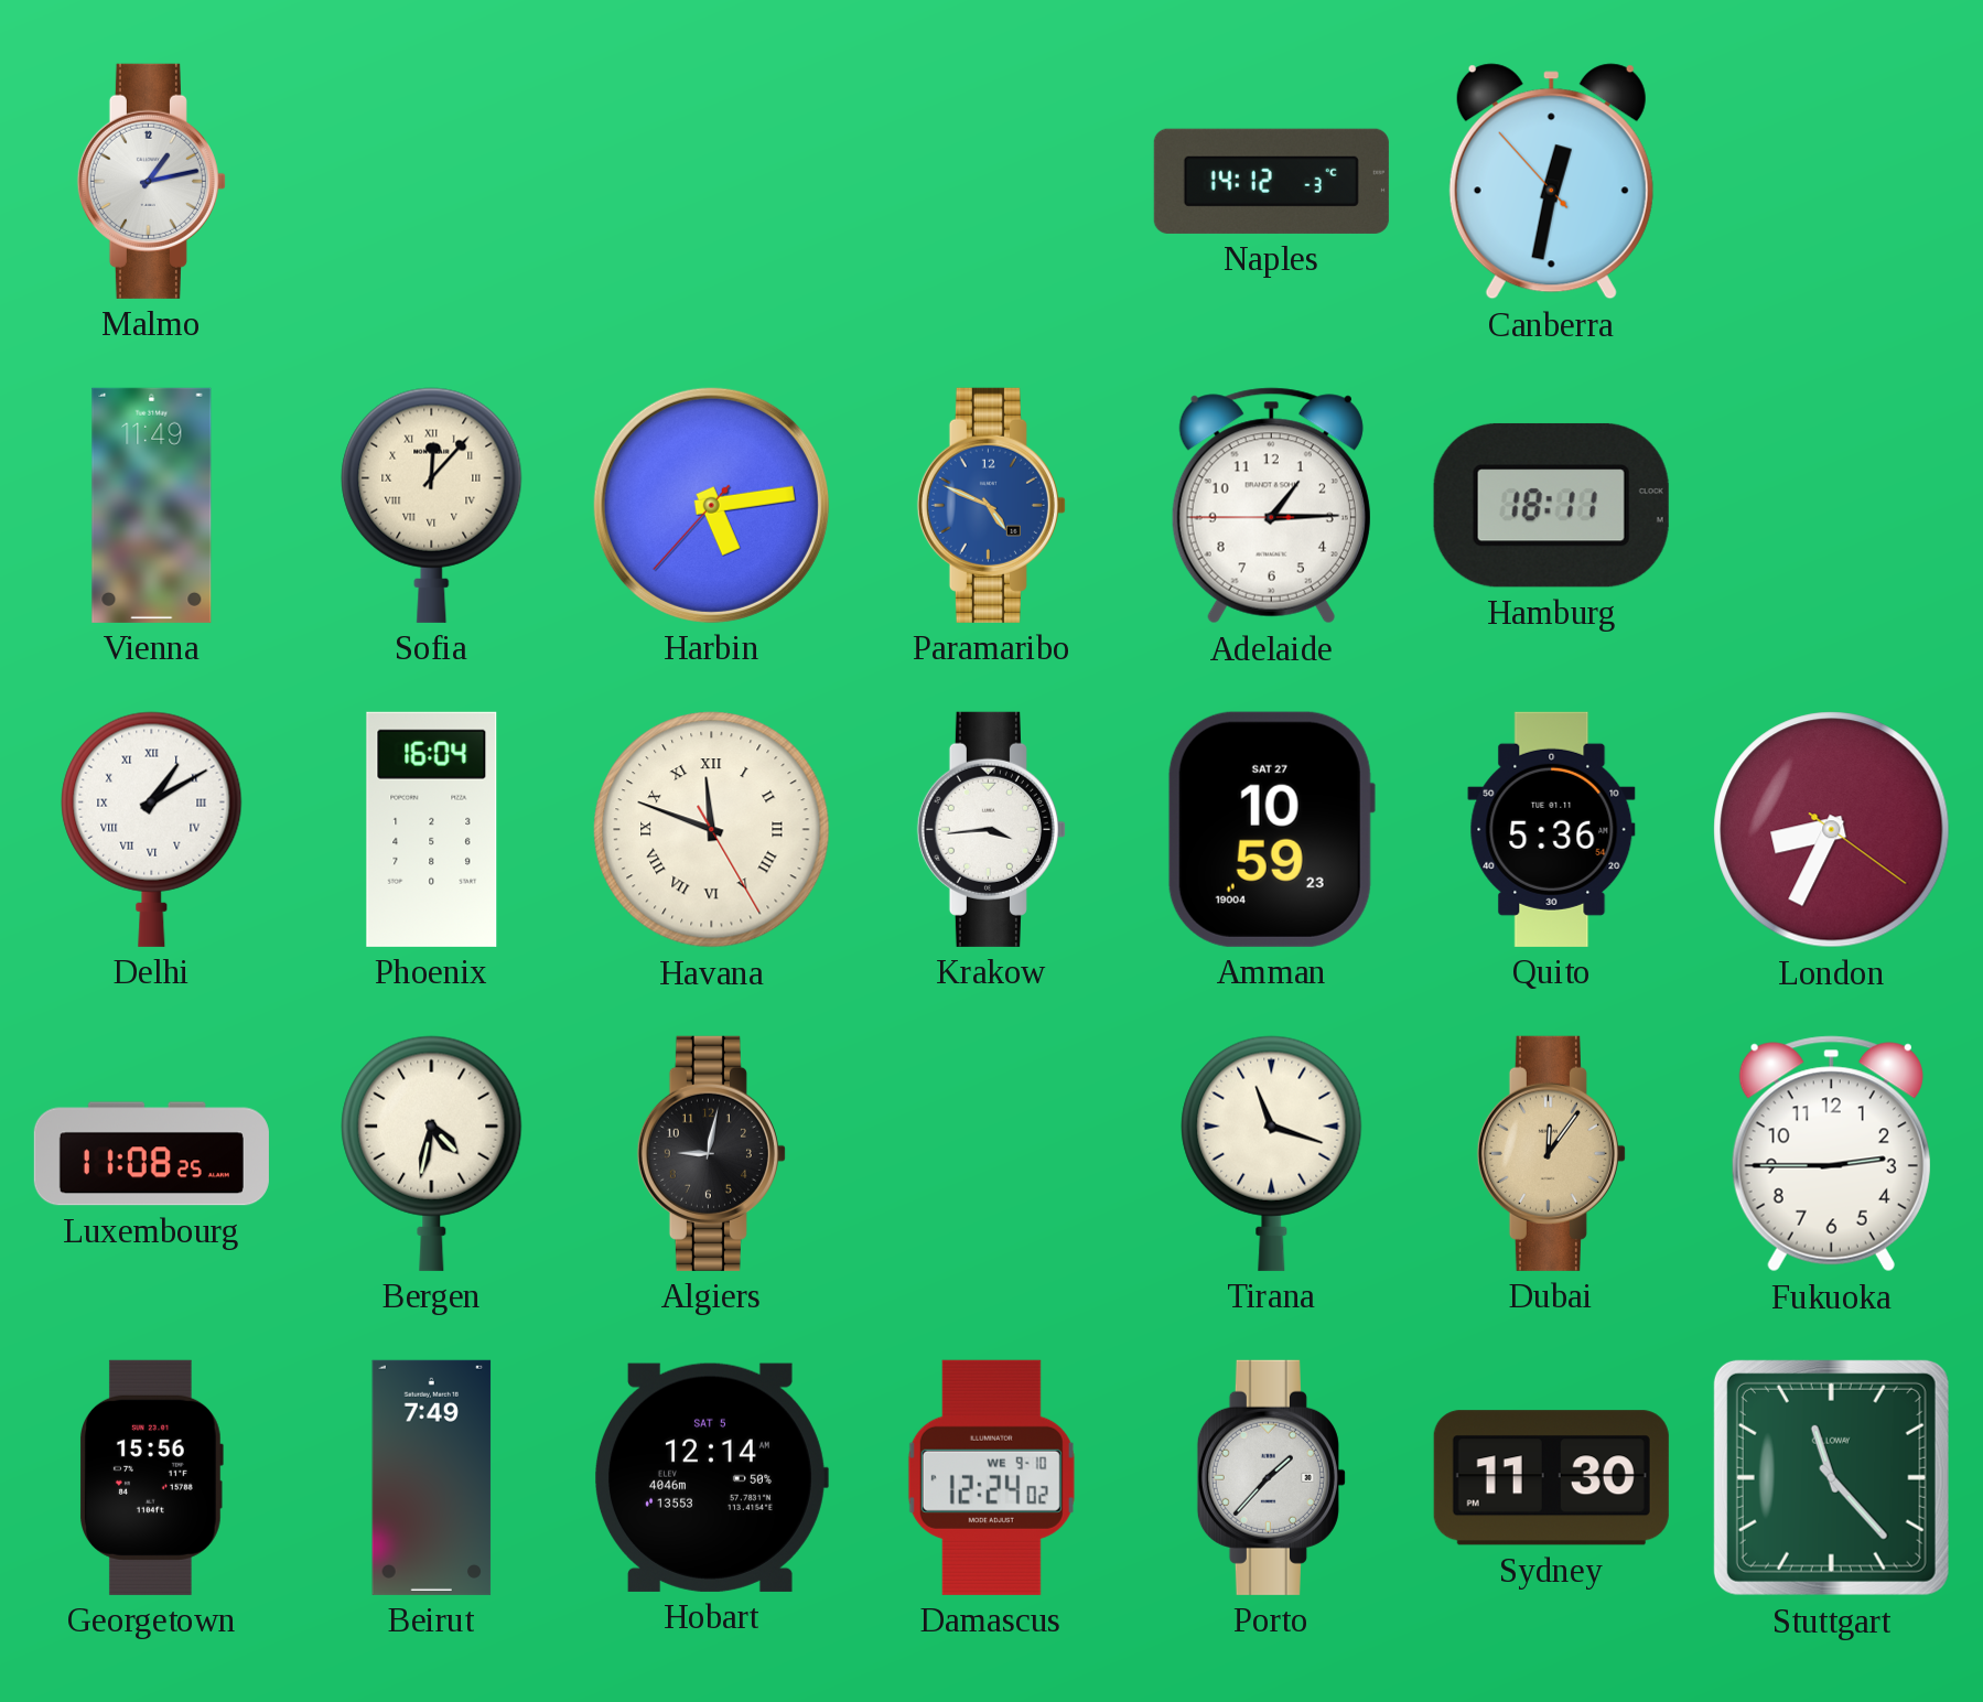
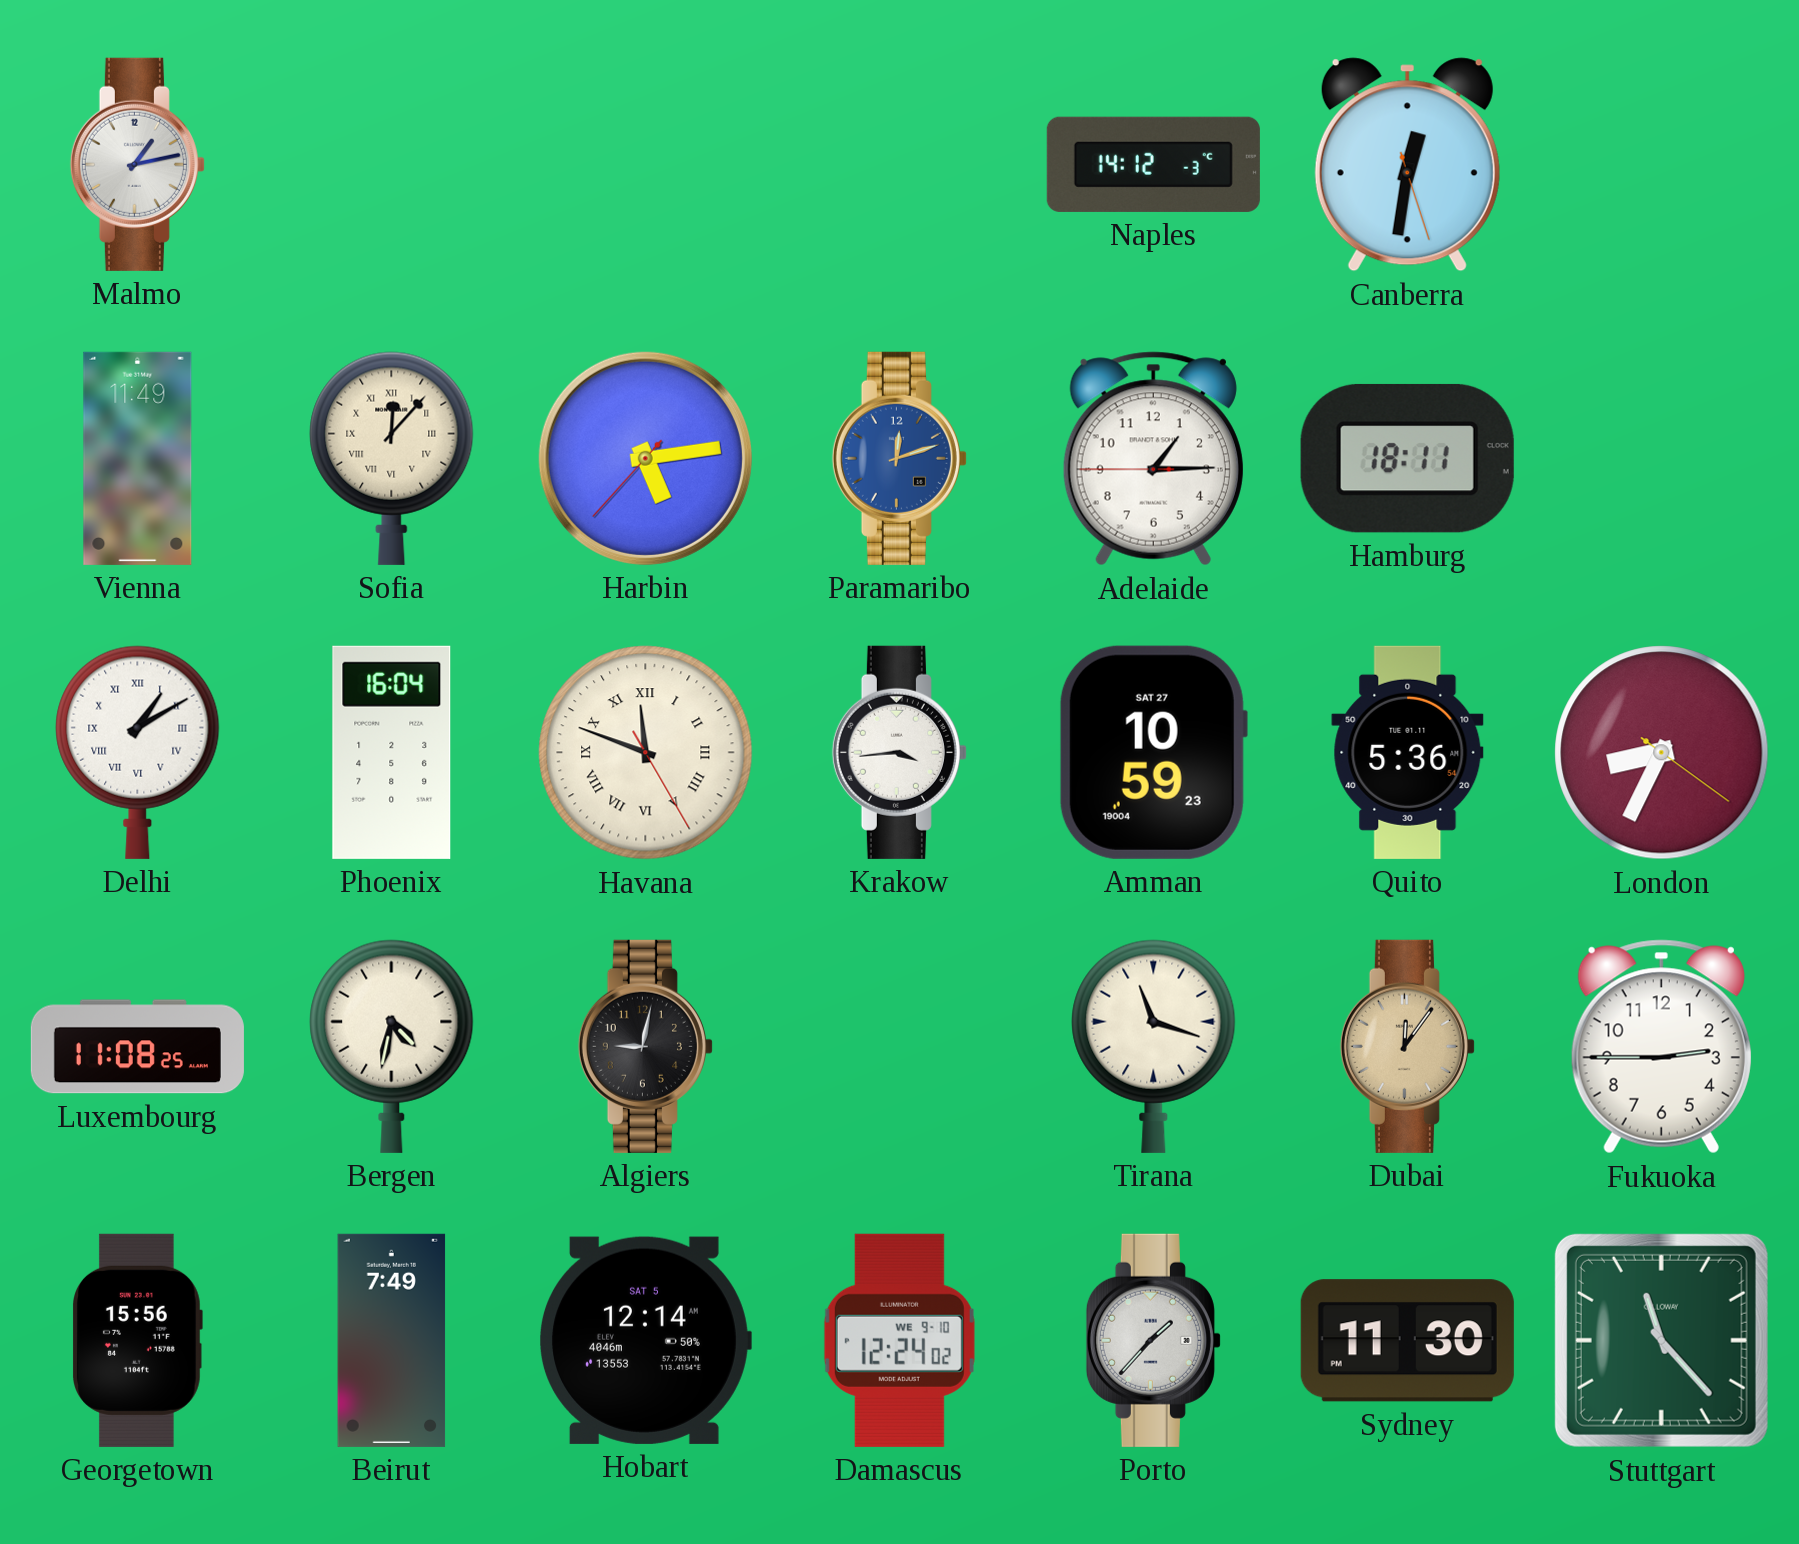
Canberra: 12:31:53 -> 12:31:27
Paramaribo: 4:49 -> 12:12
